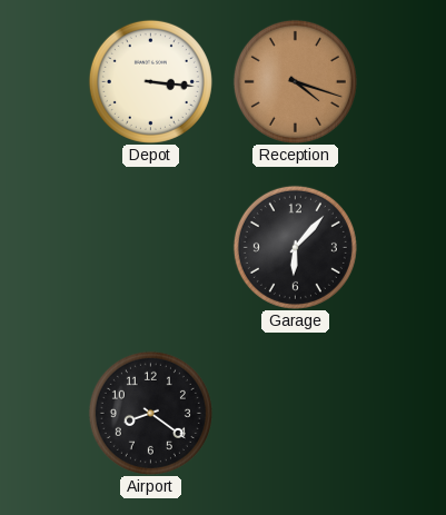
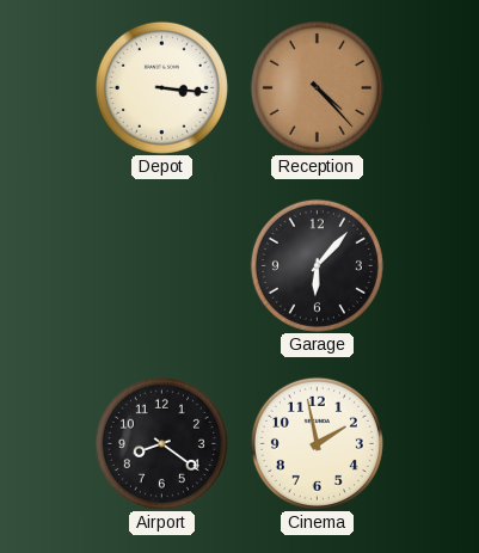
Reception: 4:18 -> 4:23
Cinema: none -> 1:58
